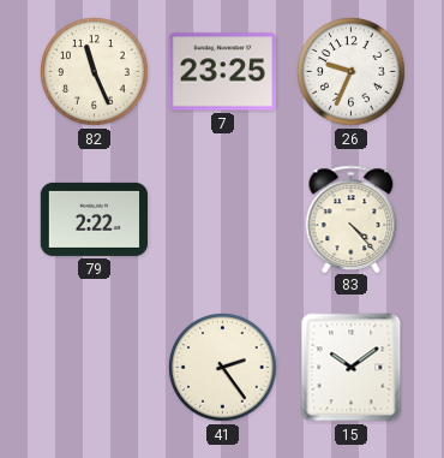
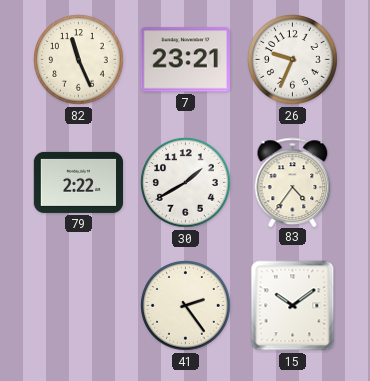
7: 23:25 -> 23:21
30: none -> 1:40
83: 4:23 -> 4:36
